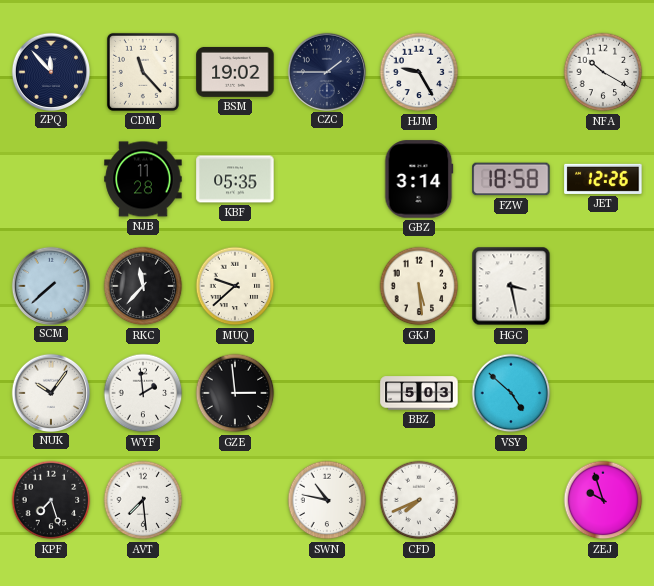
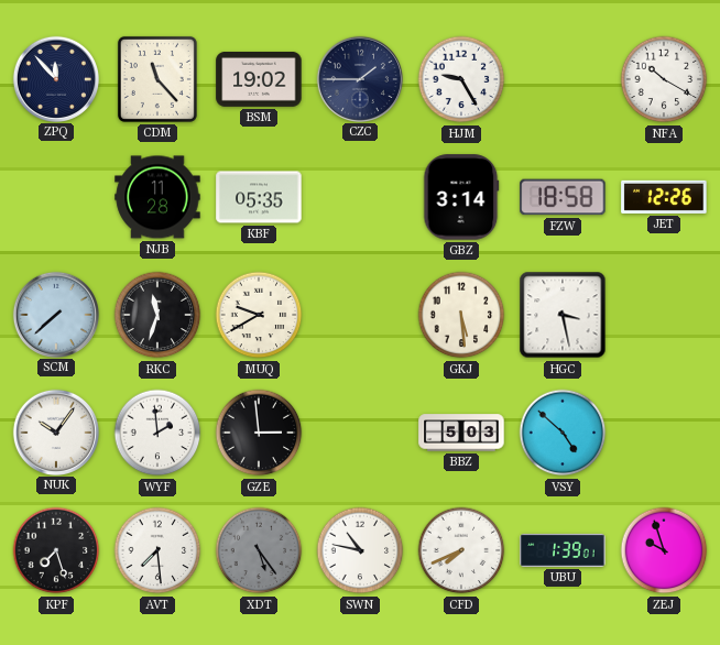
RKC: 11:37 -> 11:33
MUQ: 9:38 -> 9:40
XDT: none -> 5:24
UBU: none -> 1:39
